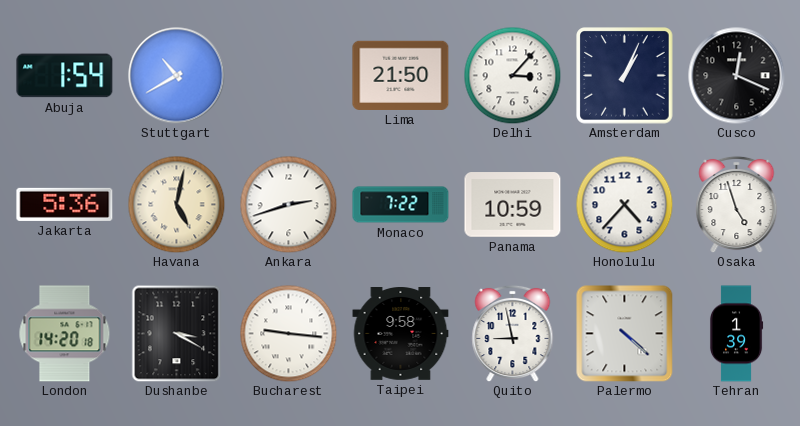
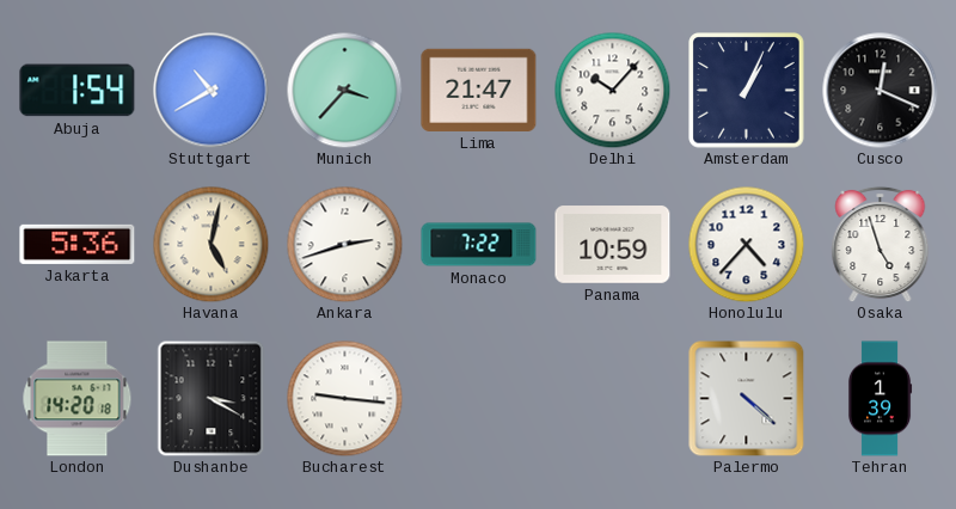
Munich: none -> 3:37
Lima: 21:50 -> 21:47
Delhi: 3:07 -> 10:07
Taipei: 9:58 -> none
Quito: 8:58 -> none
